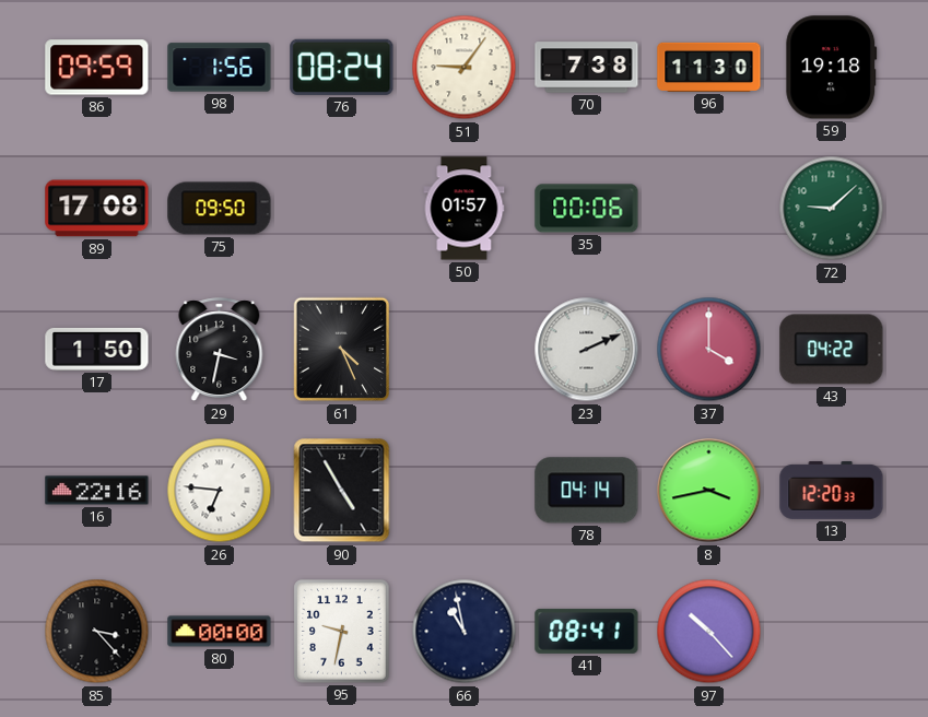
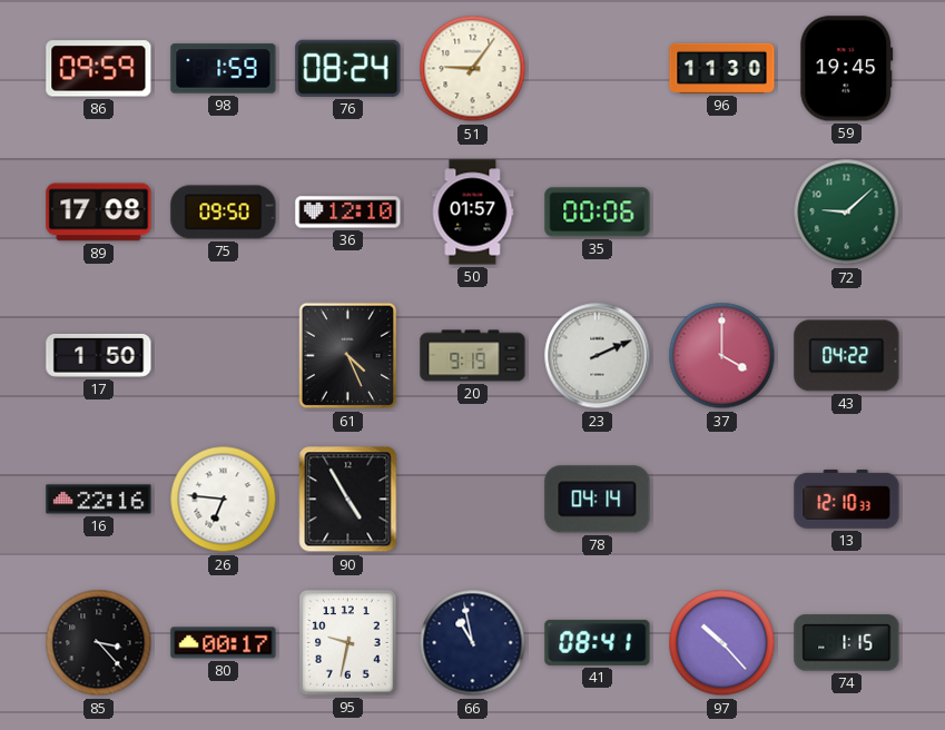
98: 1:56 -> 1:59
70: 7:38 -> none
59: 19:18 -> 19:45
36: none -> 12:10
29: 3:32 -> none
20: none -> 9:19
8: 3:43 -> none
13: 12:20 -> 12:10
80: 00:00 -> 00:17
74: none -> 1:15
